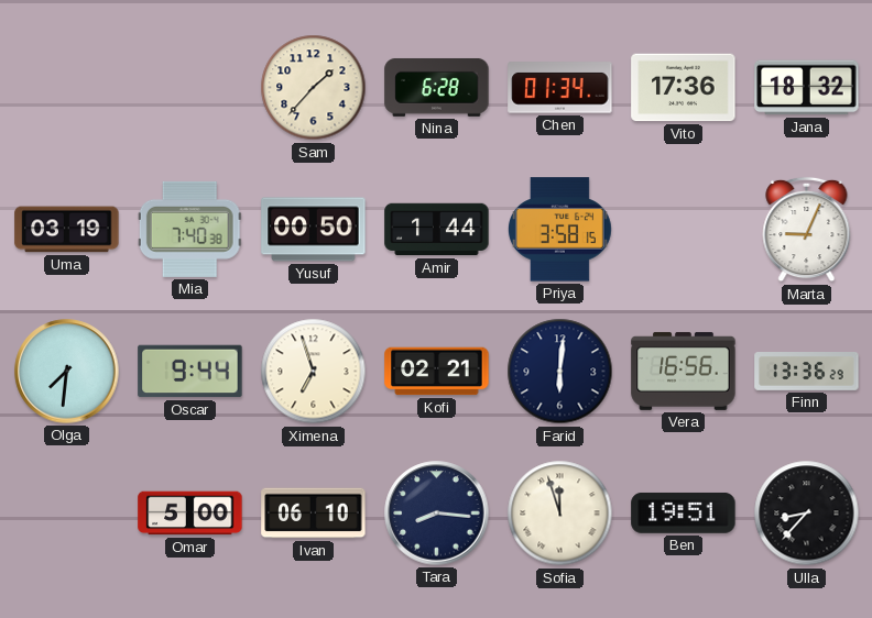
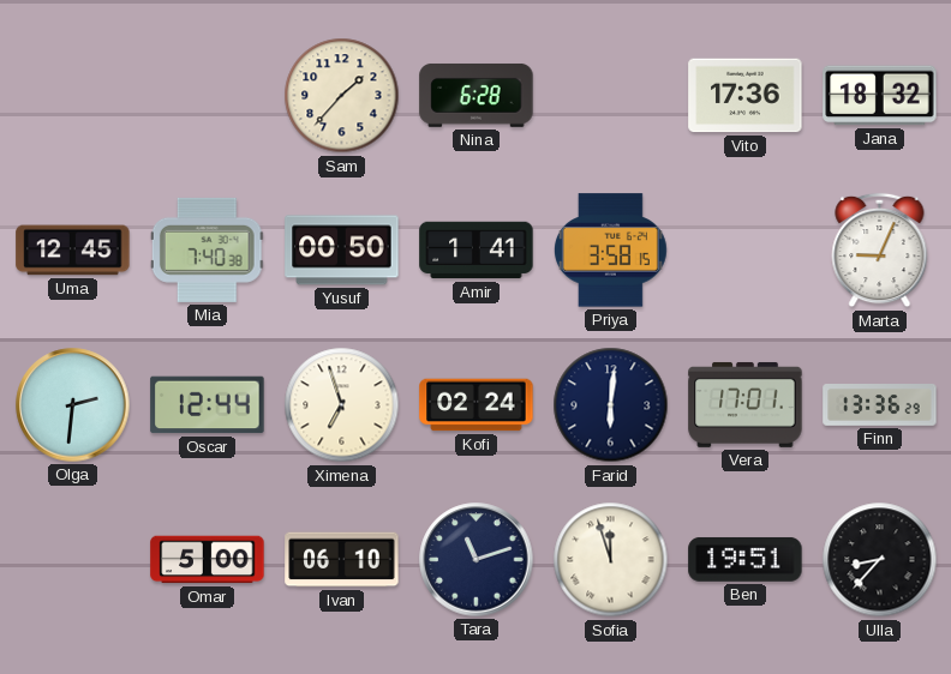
Chen: 01:34 -> none
Uma: 03:19 -> 12:45
Amir: 1:44 -> 1:41
Olga: 7:31 -> 2:31
Oscar: 9:44 -> 12:44
Kofi: 02:21 -> 02:24
Vera: 16:56 -> 17:01
Tara: 8:16 -> 11:12
